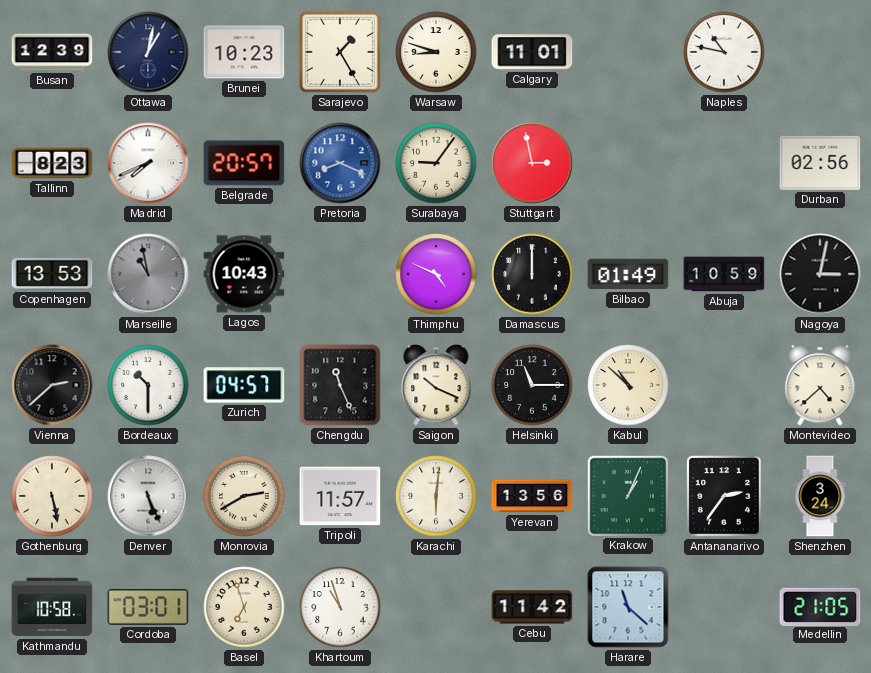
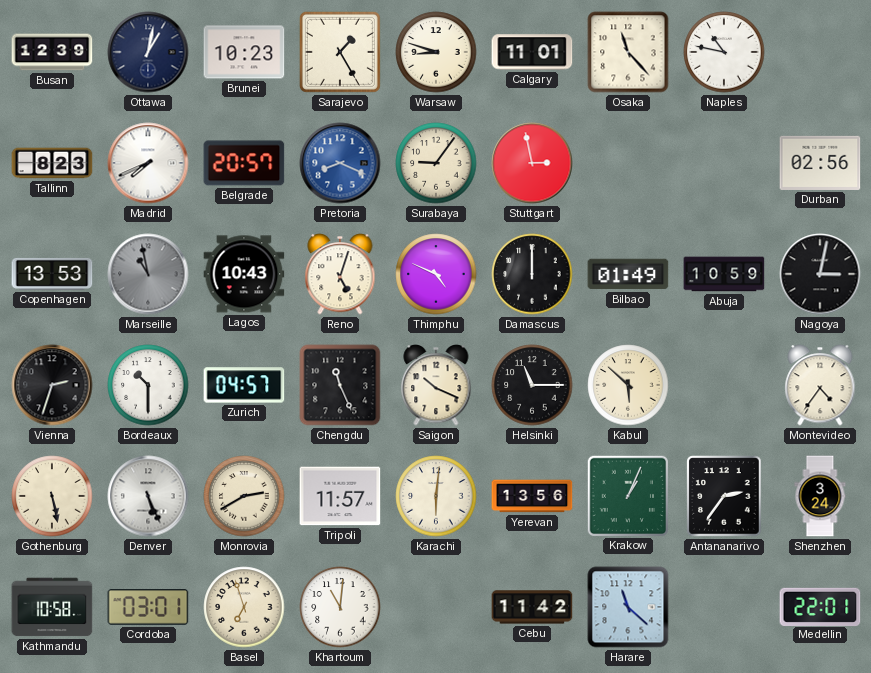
Osaka: none -> 11:23
Reno: none -> 5:03
Vienna: 2:38 -> 2:33
Kabul: 10:52 -> 5:52
Montevideo: 4:38 -> 4:36
Khartoum: 10:57 -> 11:01
Medellin: 21:05 -> 22:01
